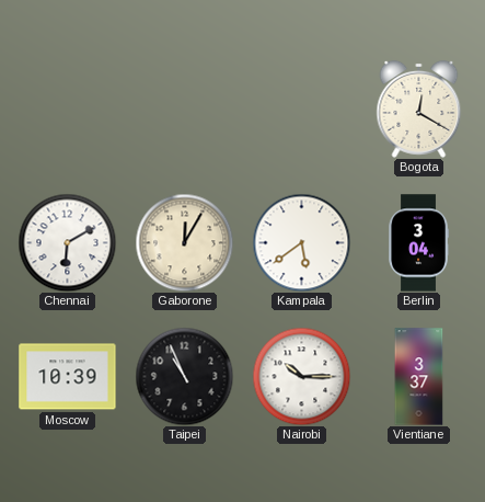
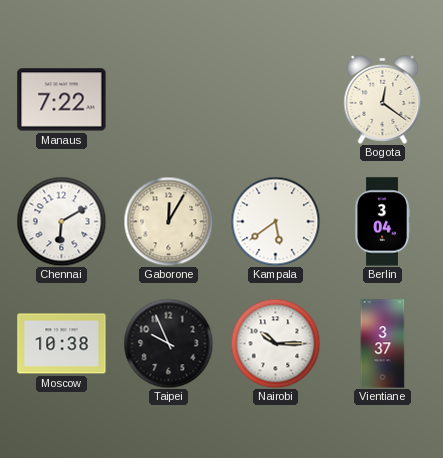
Manaus: none -> 7:22
Bogota: 12:20 -> 12:21
Moscow: 10:39 -> 10:38
Taipei: 10:56 -> 9:56
